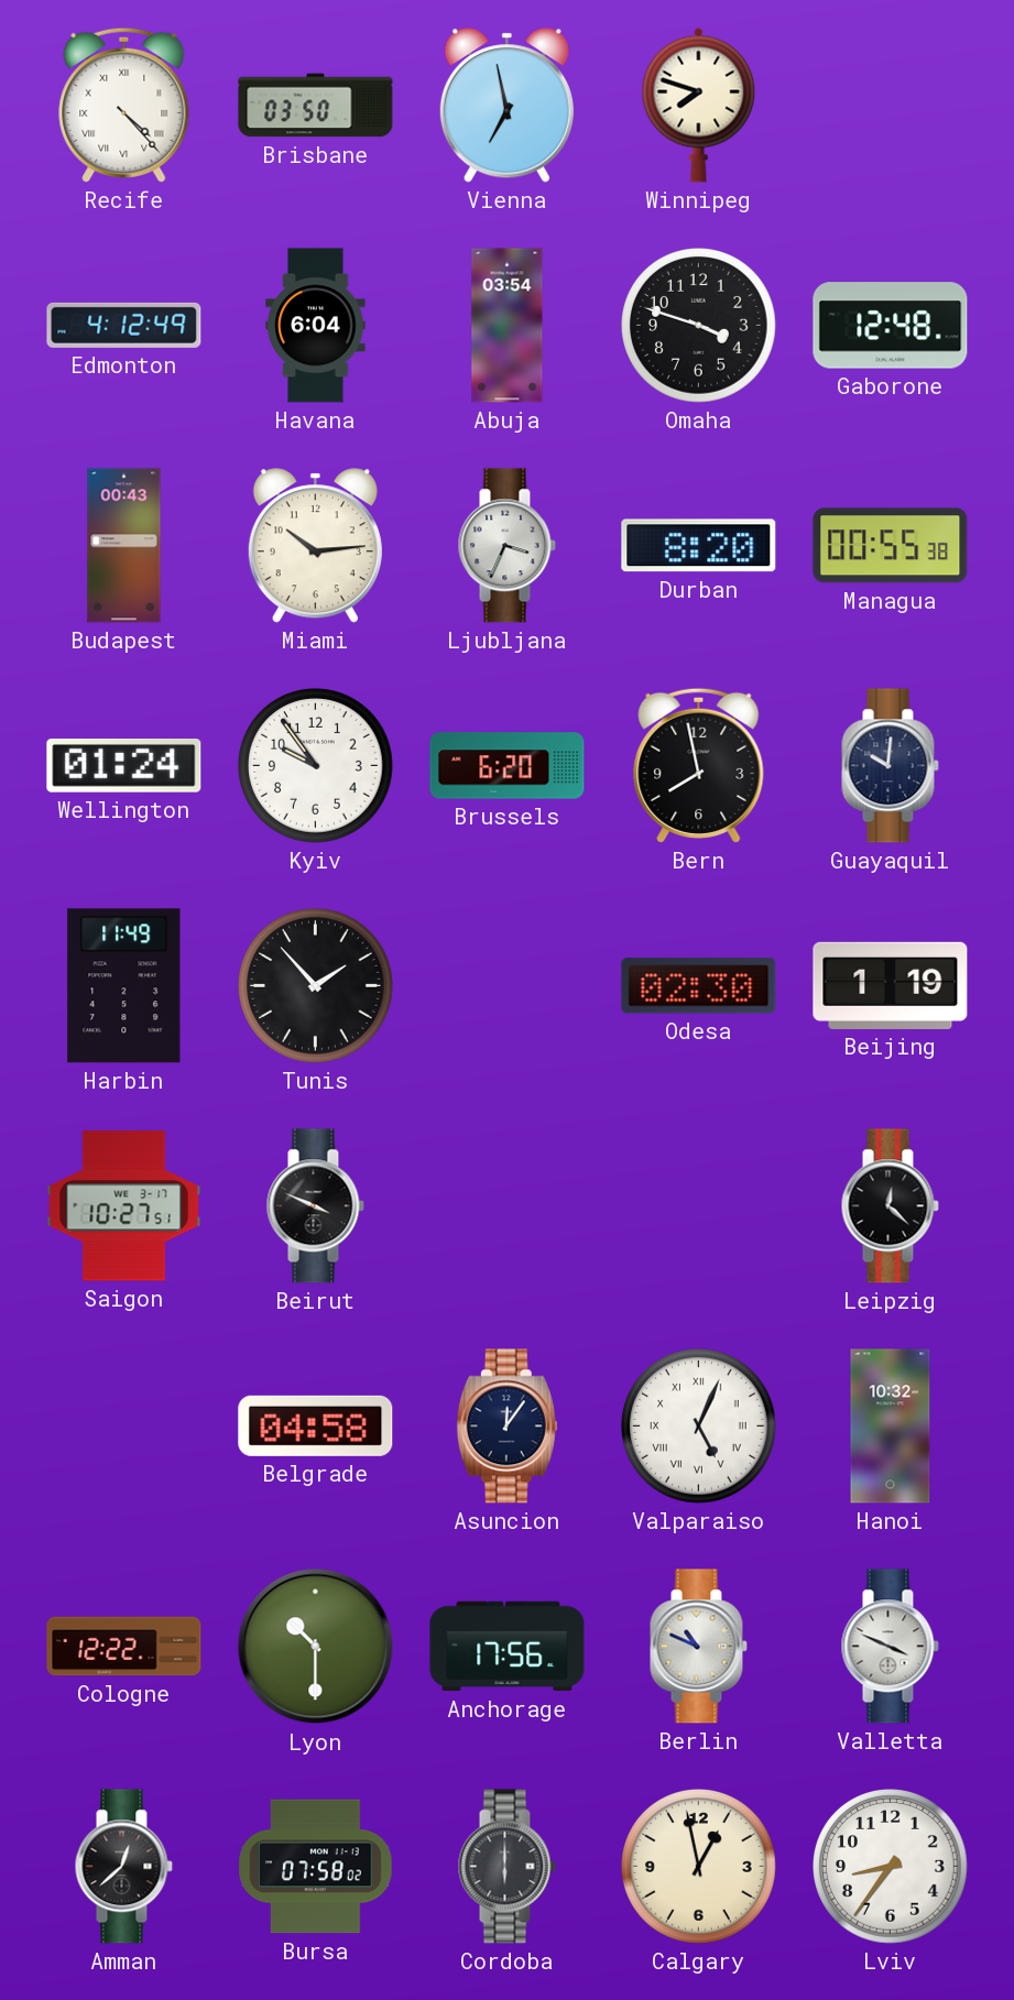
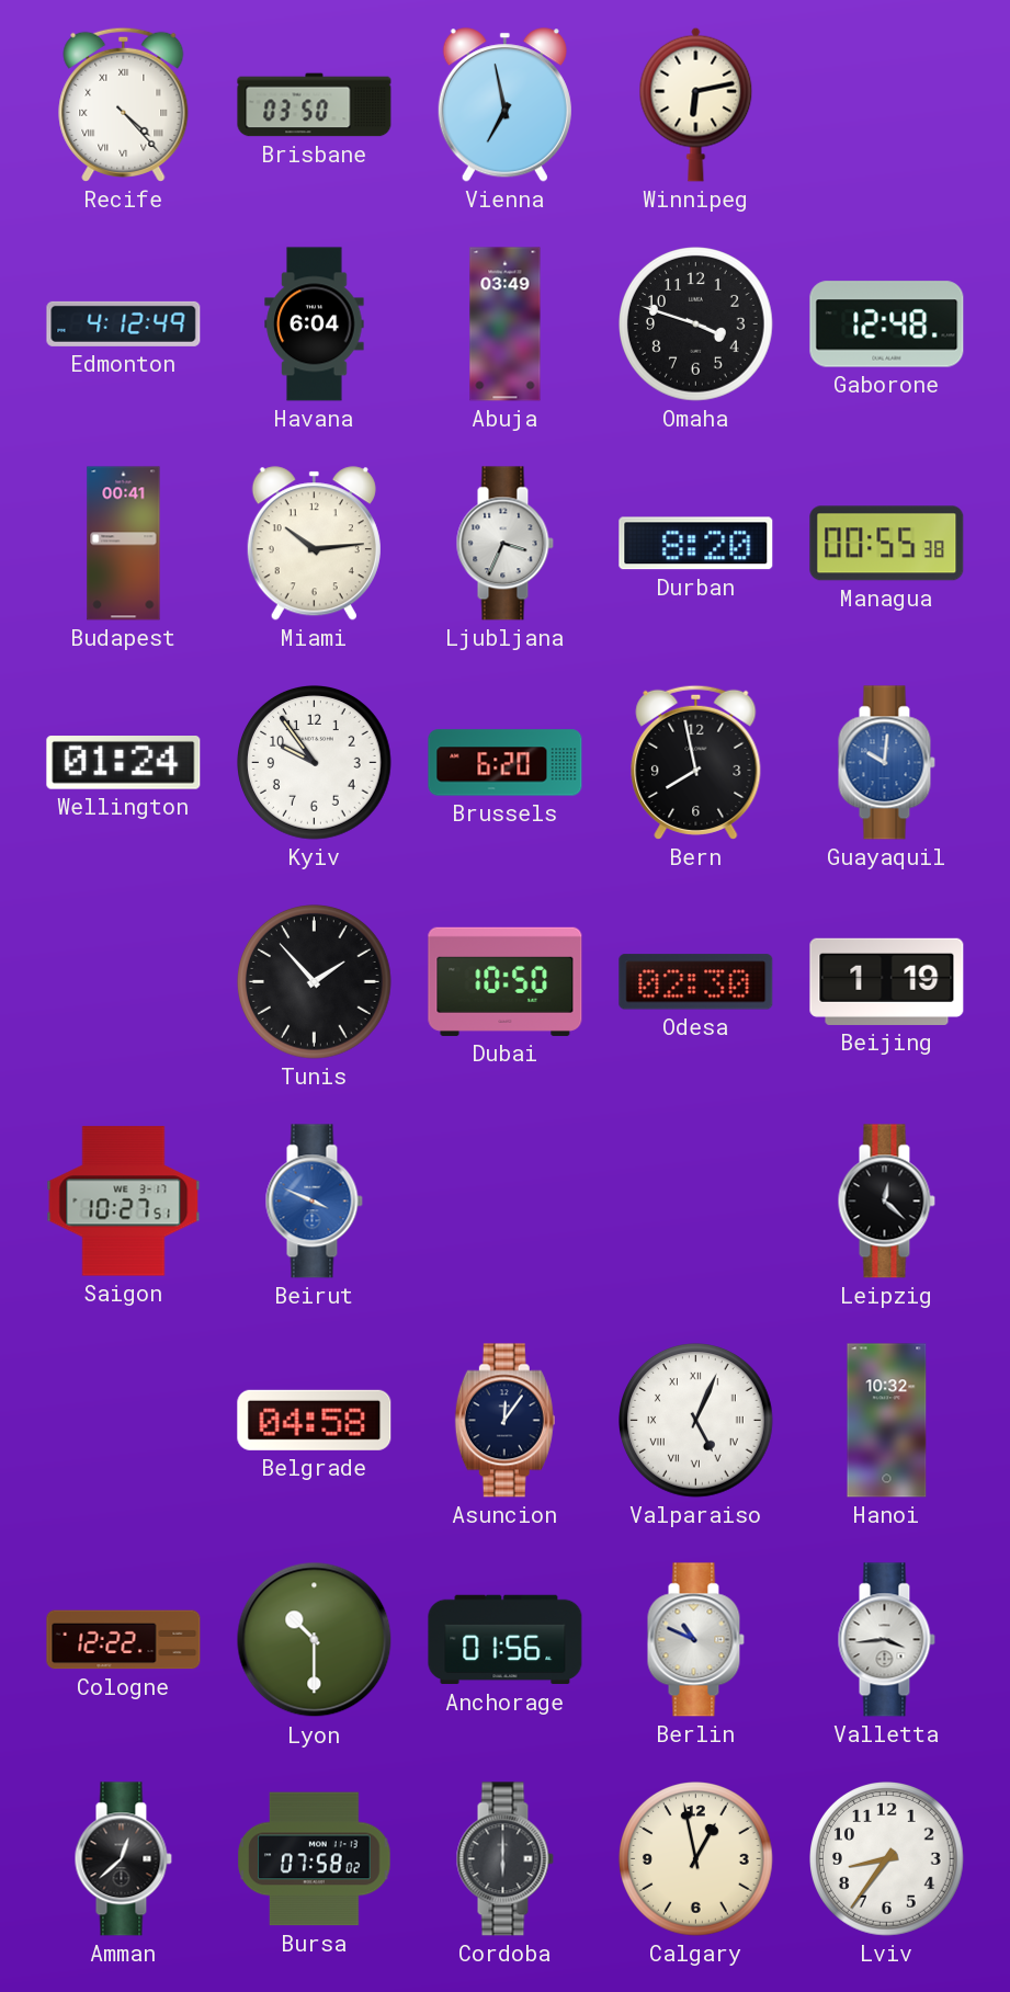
Winnipeg: 7:48 -> 6:13
Abuja: 03:54 -> 03:49
Budapest: 00:43 -> 00:41
Guayaquil dial: navy -> blue
Harbin: 11:49 -> none
Dubai: none -> 10:50
Beirut dial: black -> blue
Anchorage: 17:56 -> 01:56
Valletta: 3:49 -> 3:44
